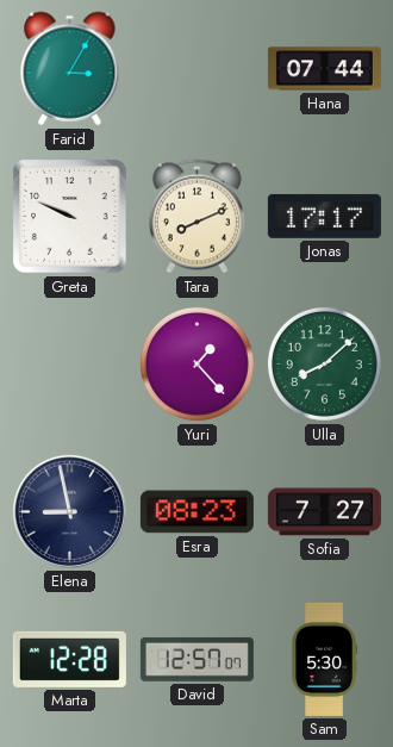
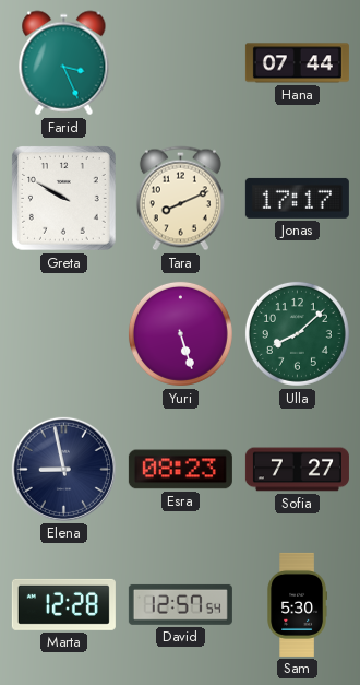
Farid: 3:05 -> 3:26
Greta: 9:49 -> 9:50
Yuri: 1:23 -> 5:27
David: 12:57:07 -> 12:57:54
